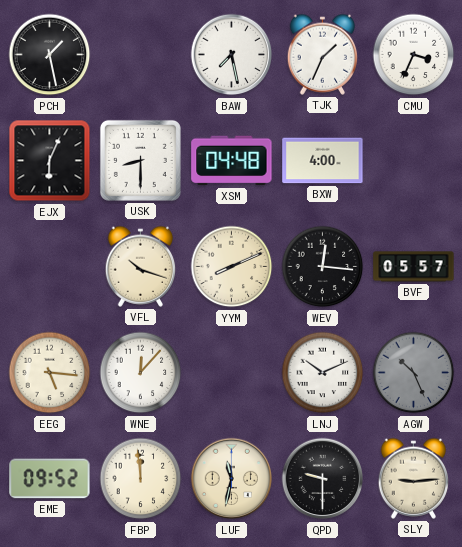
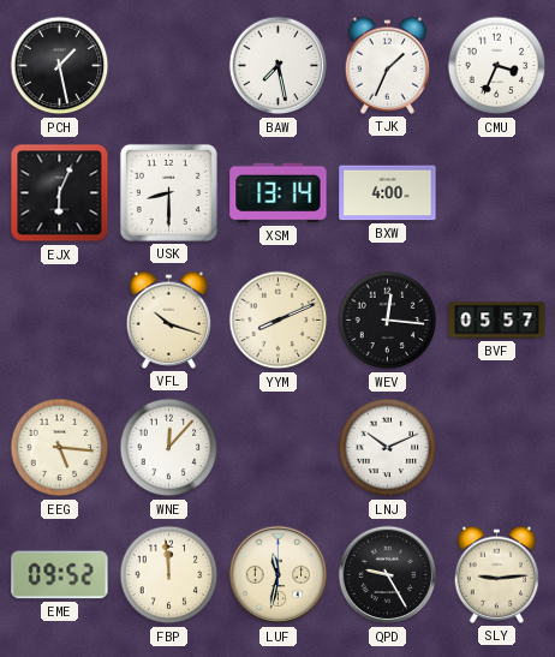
XSM: 04:48 -> 13:14
AGW: 10:26 -> none
QPD: 9:30 -> 9:25
